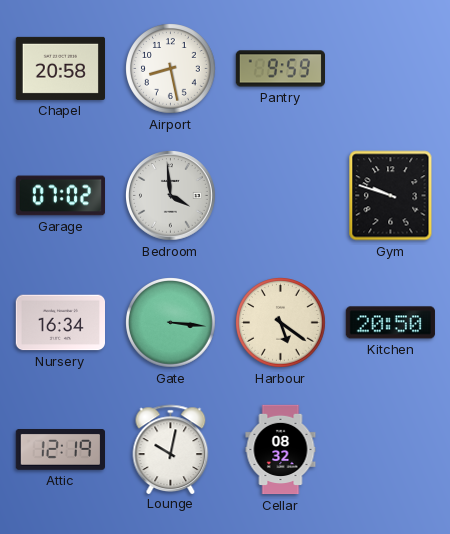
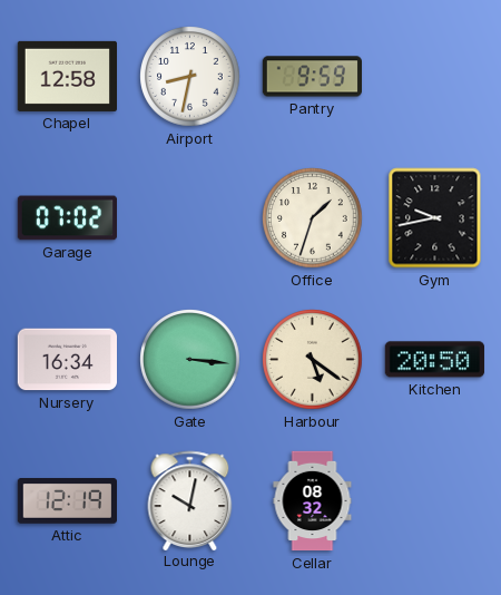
Chapel: 20:58 -> 12:58
Airport: 8:28 -> 8:32
Bedroom: 3:59 -> none
Office: none -> 1:33
Gym: 9:48 -> 9:43
